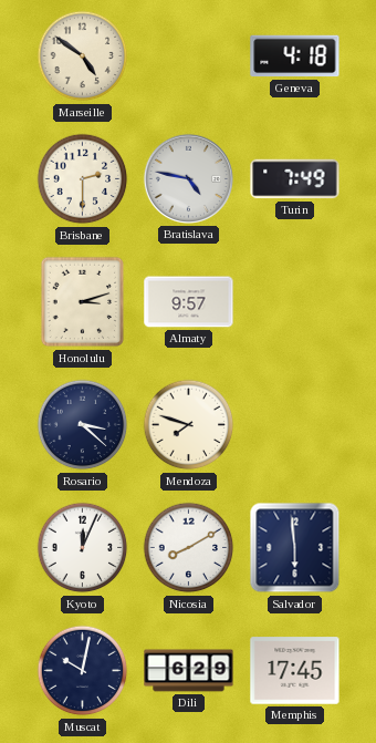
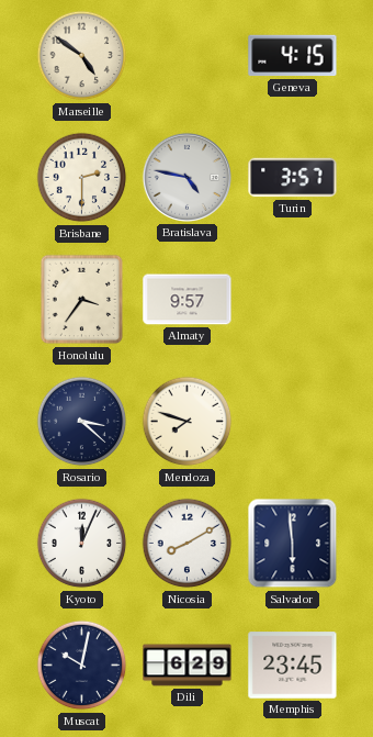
Geneva: 4:18 -> 4:15
Turin: 7:49 -> 3:57
Honolulu: 3:12 -> 3:36
Memphis: 17:45 -> 23:45
